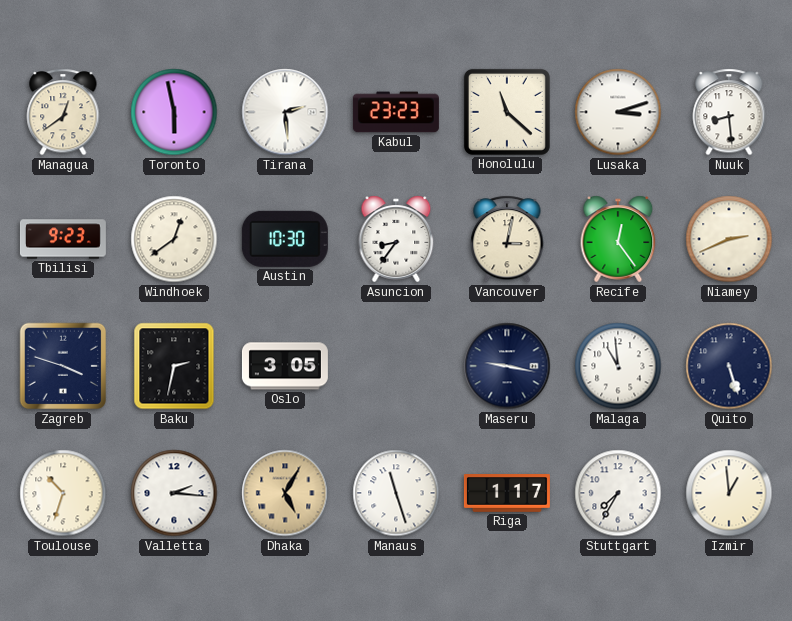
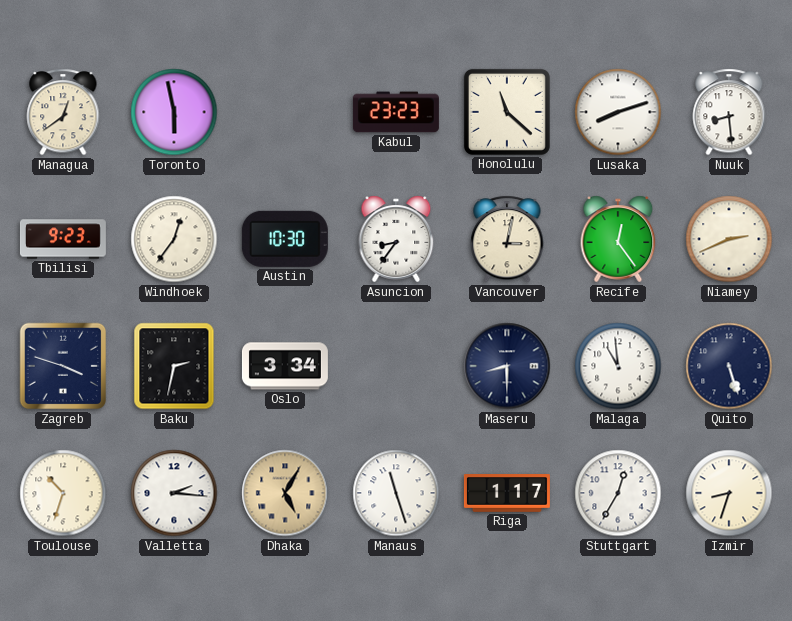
Tirana: 2:29 -> none
Lusaka: 3:12 -> 8:12
Windhoek: 12:39 -> 12:36
Oslo: 3:05 -> 3:34
Maseru: 9:17 -> 8:30
Stuttgart: 7:35 -> 12:35
Izmir: 12:59 -> 8:33
